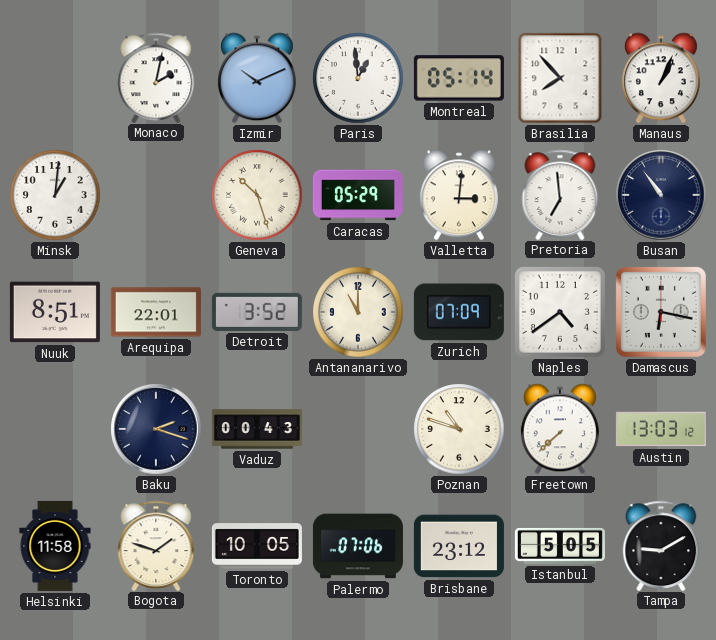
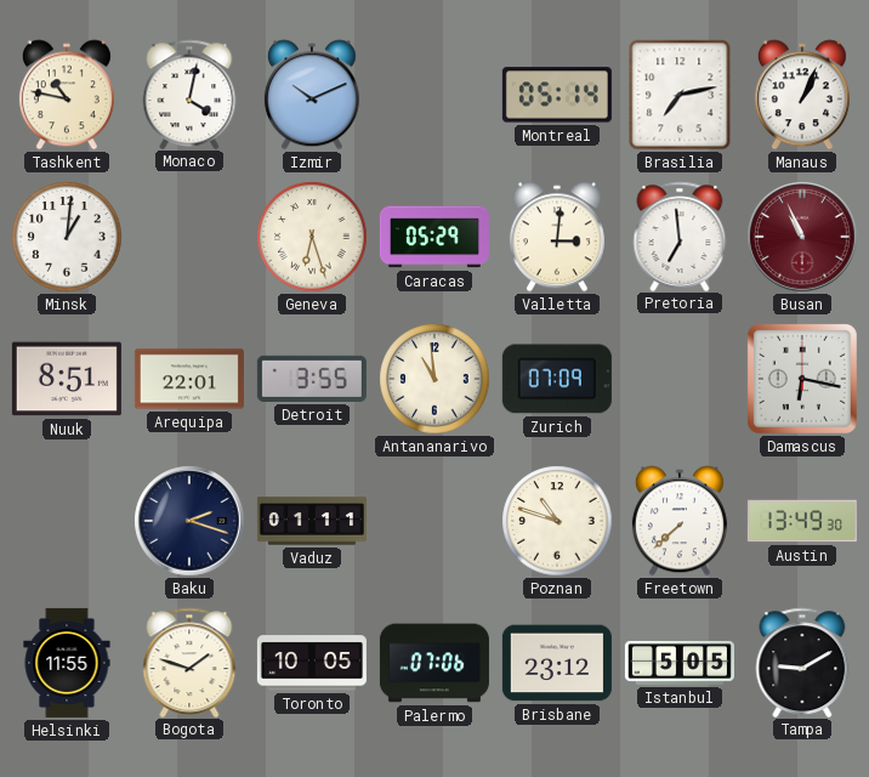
Tashkent: none -> 10:47
Monaco: 2:02 -> 4:02
Paris: 12:59 -> none
Brasilia: 7:53 -> 7:13
Geneva: 10:27 -> 6:27
Busan: 10:54 -> 10:56
Busan dial: navy -> burgundy
Detroit: 3:52 -> 3:55
Antananarivo: 11:00 -> 10:59
Naples: 4:39 -> none
Vaduz: 00:43 -> 01:11
Austin: 13:03 -> 13:49
Helsinki: 11:58 -> 11:55
